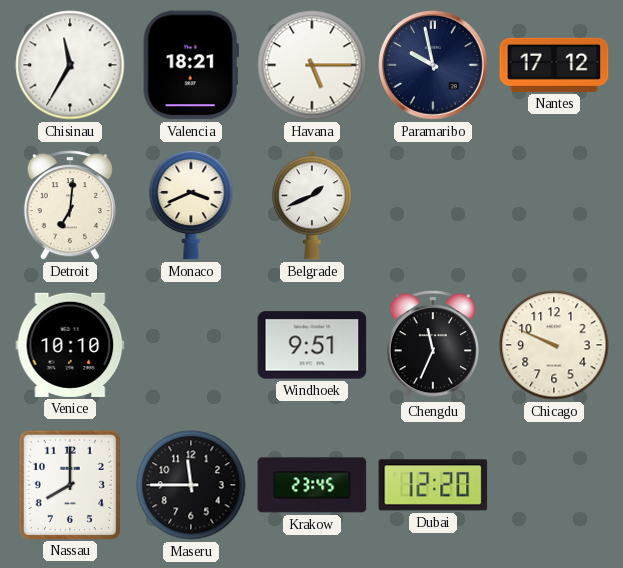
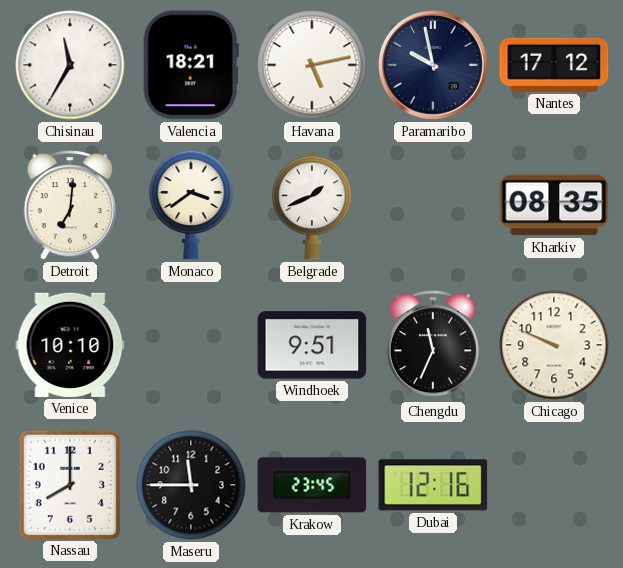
Havana: 5:15 -> 5:13
Monaco: 3:41 -> 3:39
Kharkiv: none -> 08:35
Dubai: 12:20 -> 12:16
